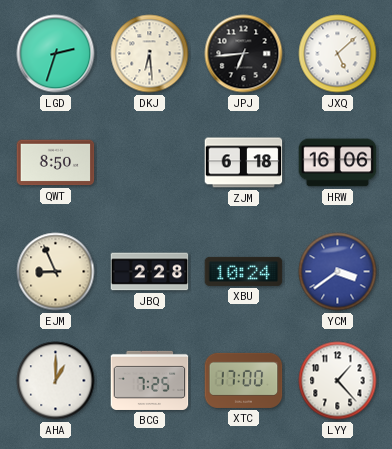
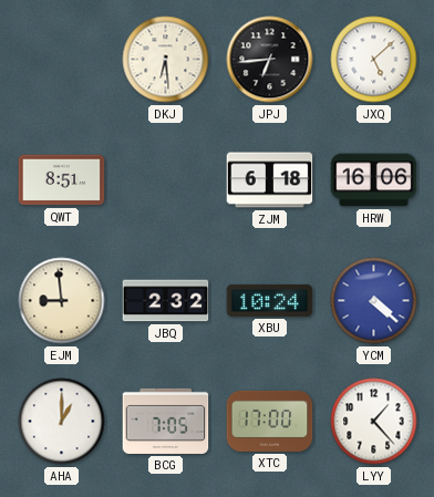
LGD: 2:33 -> none
QWT: 8:50 -> 8:51
EJM: 8:56 -> 8:59
JBQ: 2:28 -> 2:32
YCM: 3:39 -> 4:22
BCG: 7:25 -> 7:05
